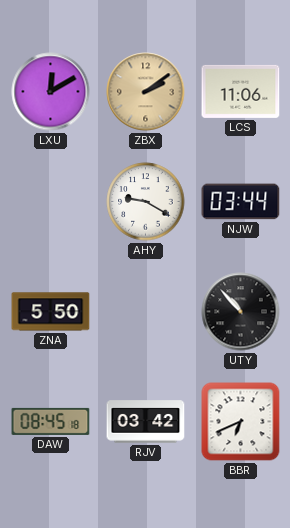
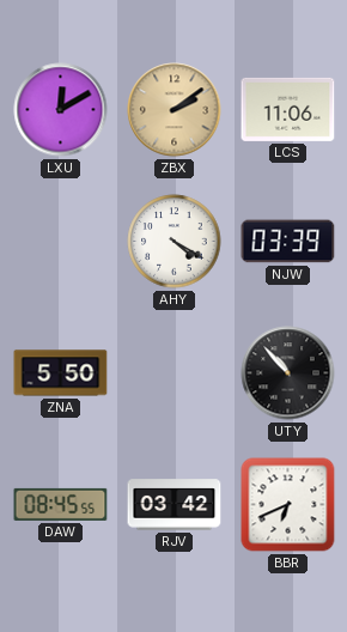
AHY: 9:20 -> 4:20
NJW: 03:44 -> 03:39
DAW: 08:45:18 -> 08:45:55
